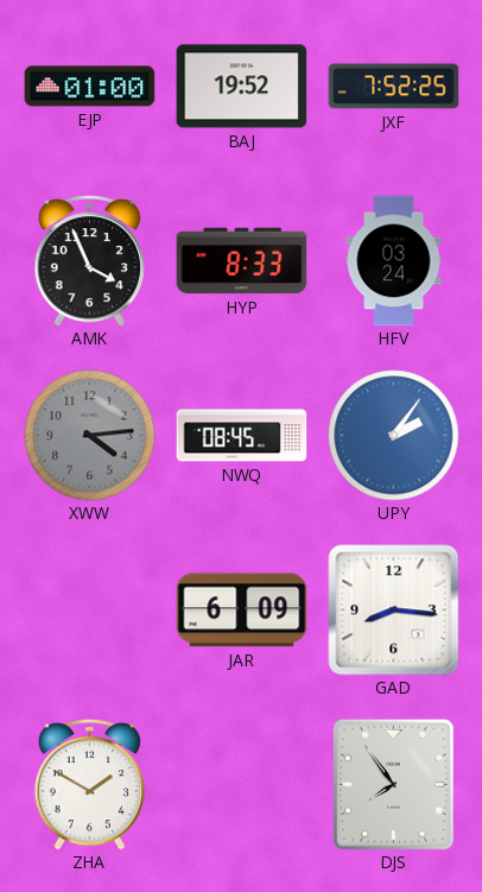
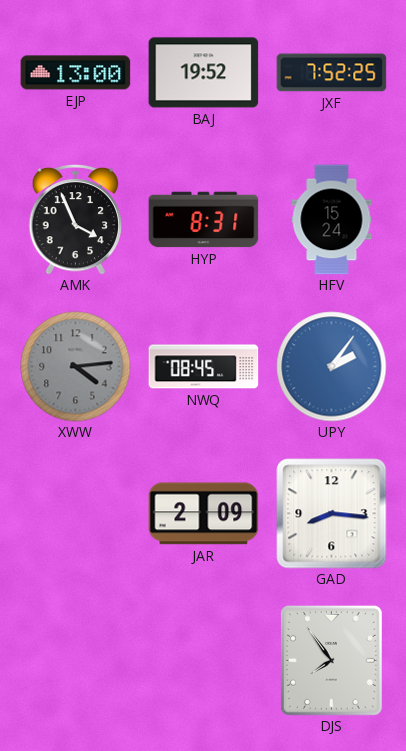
EJP: 01:00 -> 13:00
HYP: 8:33 -> 8:31
HFV: 03:24 -> 15:24
JAR: 6:09 -> 2:09
ZHA: 1:50 -> none
